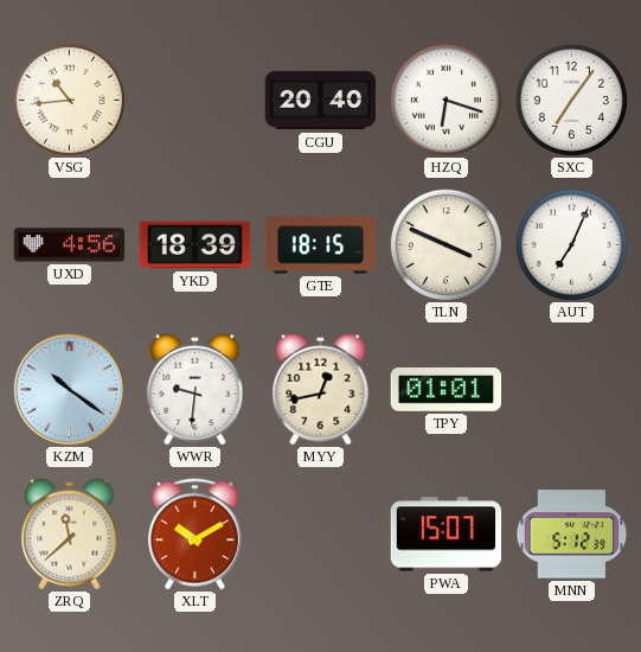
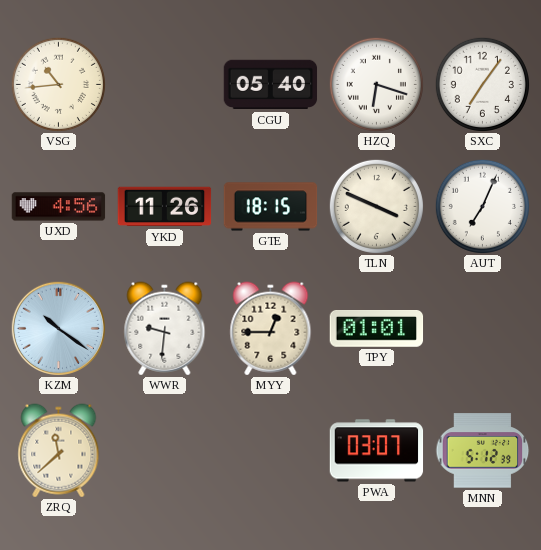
CGU: 20:40 -> 05:40
YKD: 18:39 -> 11:26
MYY: 12:43 -> 12:45
XLT: 10:10 -> none
PWA: 15:07 -> 03:07
